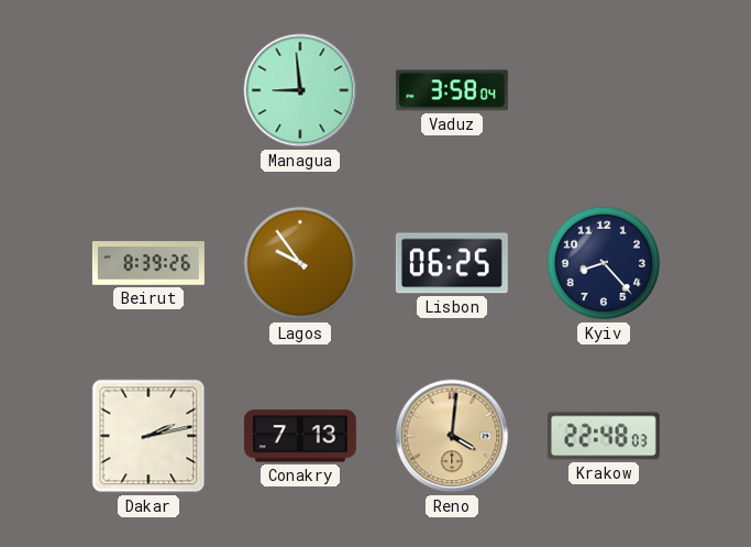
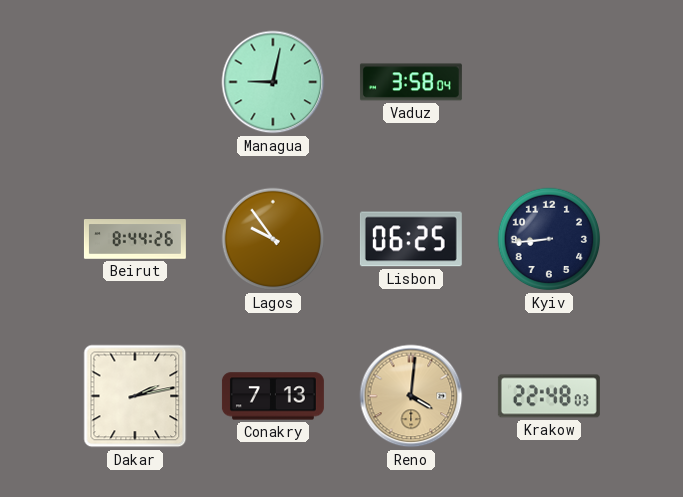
Managua: 8:59 -> 9:02
Beirut: 8:39 -> 8:44
Kyiv: 8:23 -> 8:44
